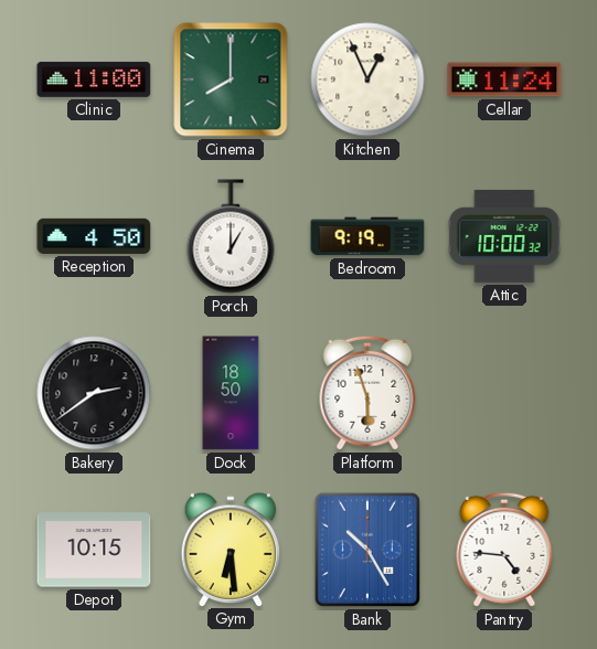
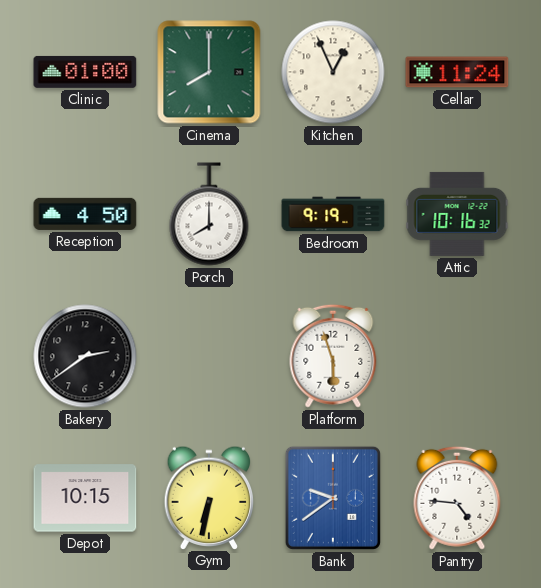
Clinic: 11:00 -> 01:00
Porch: 1:00 -> 8:00
Attic: 10:00 -> 10:16
Dock: 18:50 -> none
Gym: 6:29 -> 6:32
Bank: 10:25 -> 9:39
